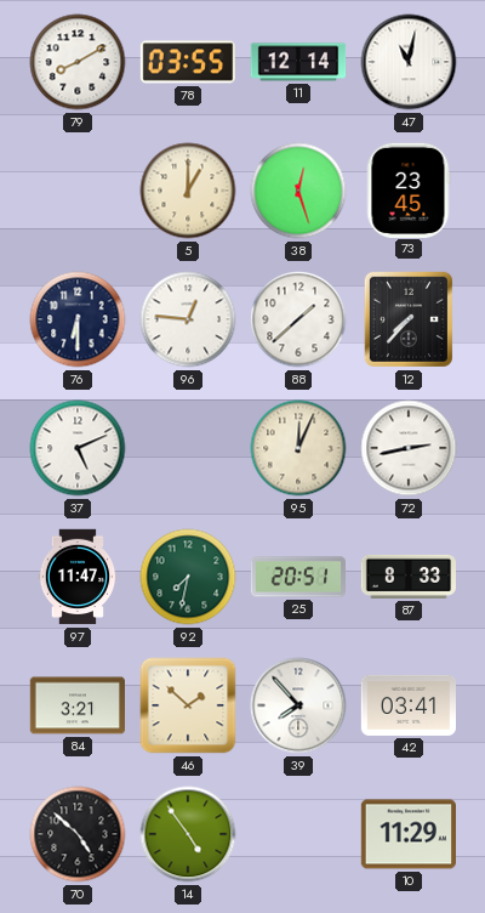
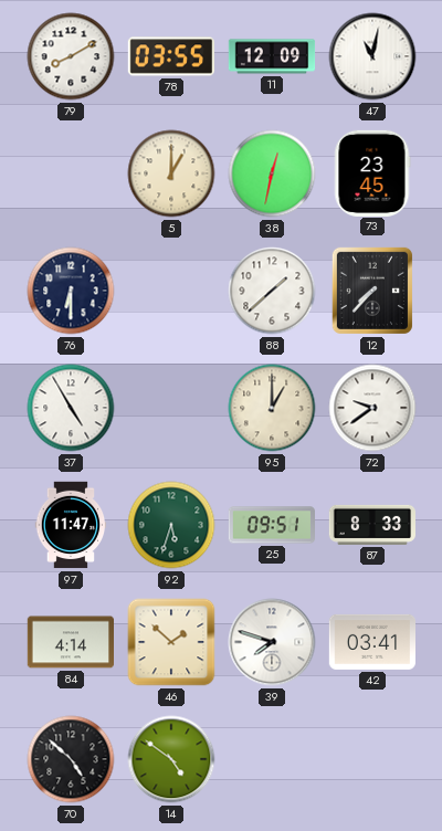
11: 12:14 -> 12:09
38: 12:27 -> 12:32
96: 12:46 -> none
37: 5:11 -> 4:55
95: 12:04 -> 1:00
72: 2:43 -> 9:39
92: 7:32 -> 5:33
25: 20:51 -> 09:51
84: 3:21 -> 4:14
39: 7:53 -> 7:48
14: 4:54 -> 4:51
10: 11:29 -> none
